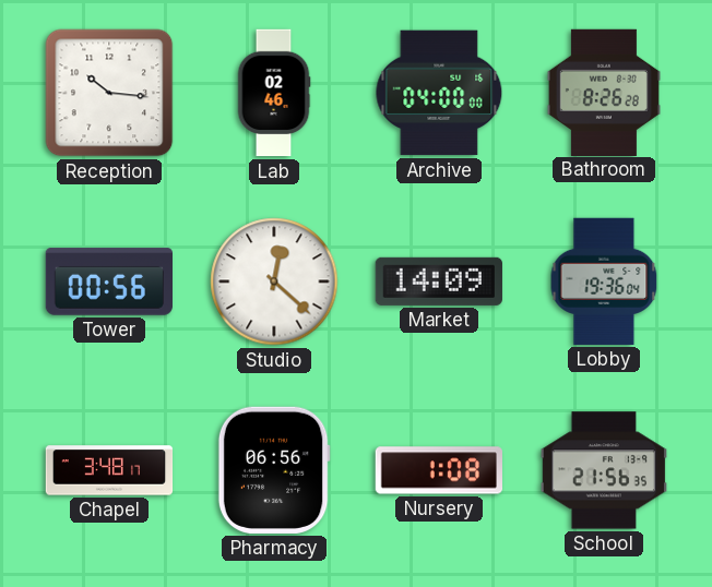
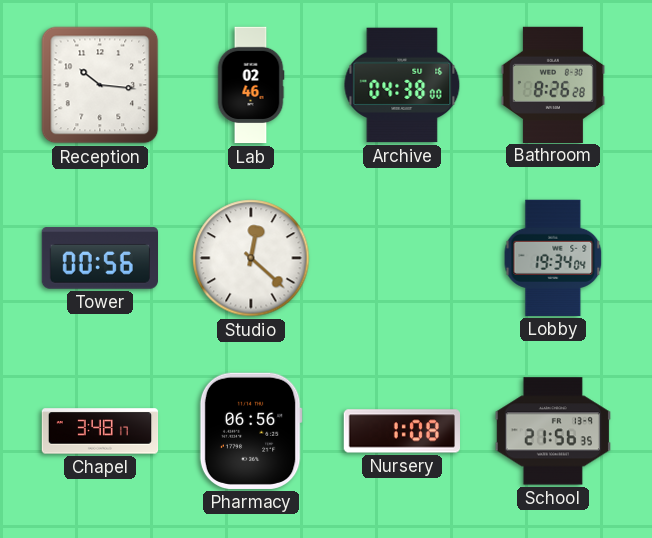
Archive: 04:00 -> 04:38
Market: 14:09 -> none
Lobby: 19:36 -> 19:34
